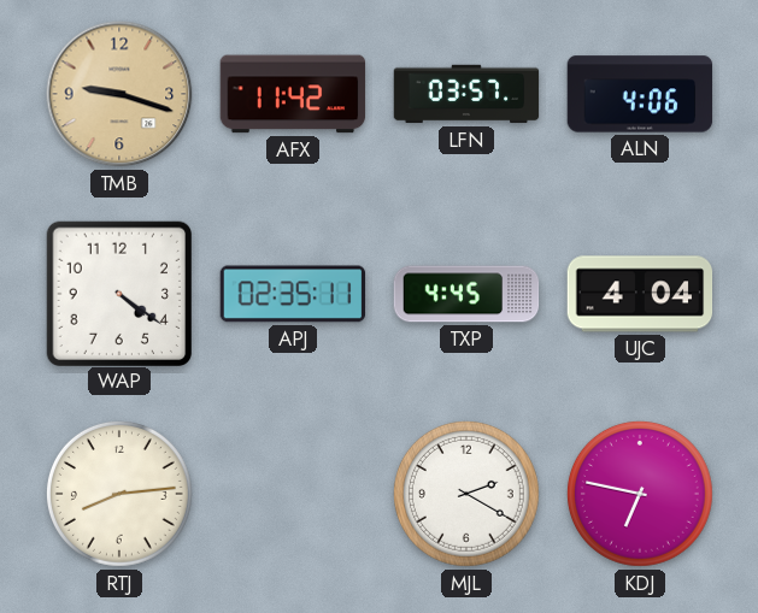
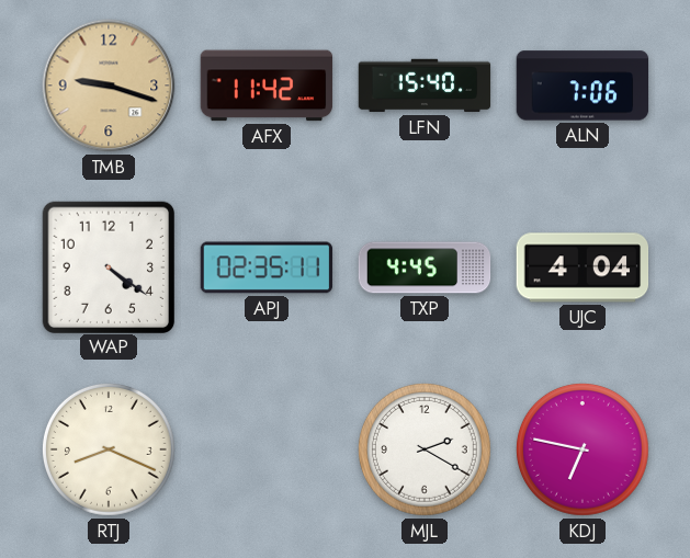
LFN: 03:57 -> 15:40
ALN: 4:06 -> 7:06
RTJ: 8:14 -> 8:19
